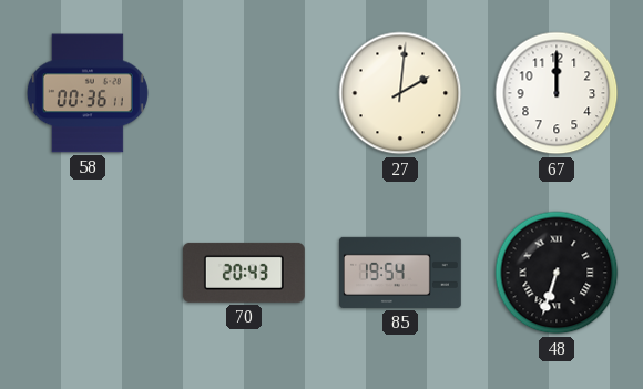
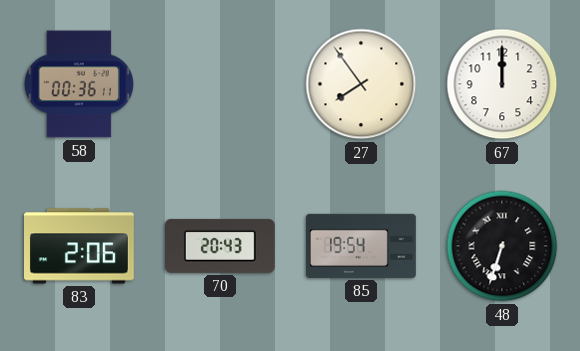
27: 2:01 -> 7:54
83: none -> 2:06
